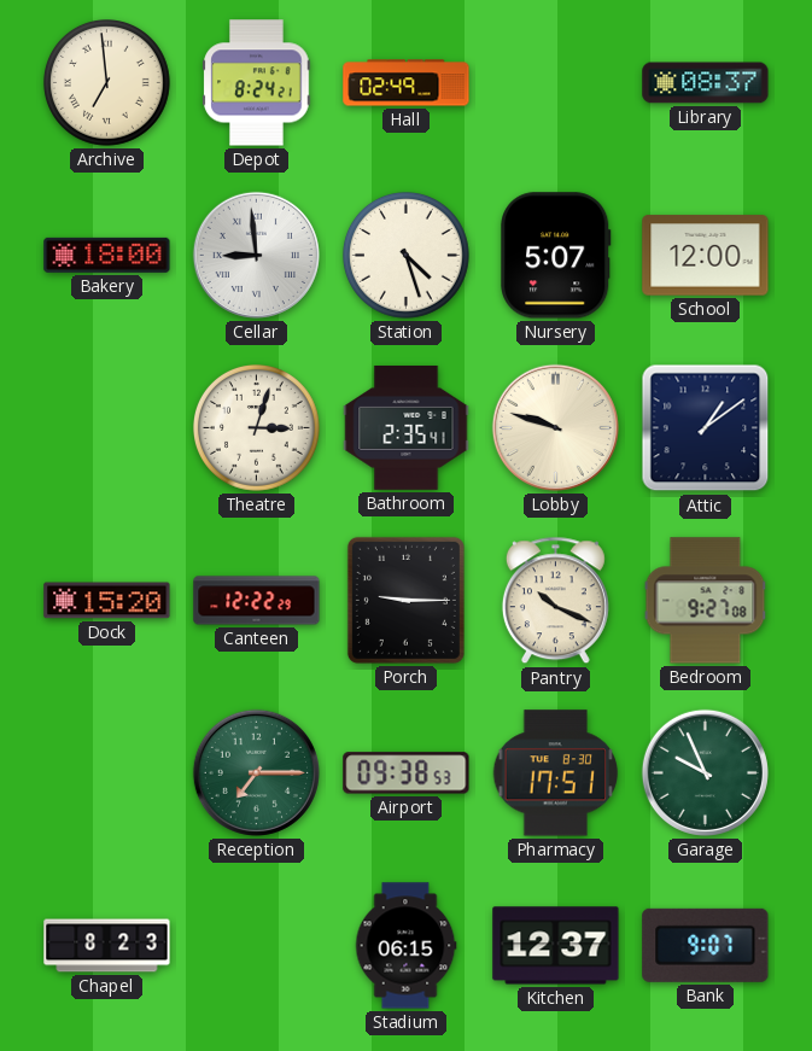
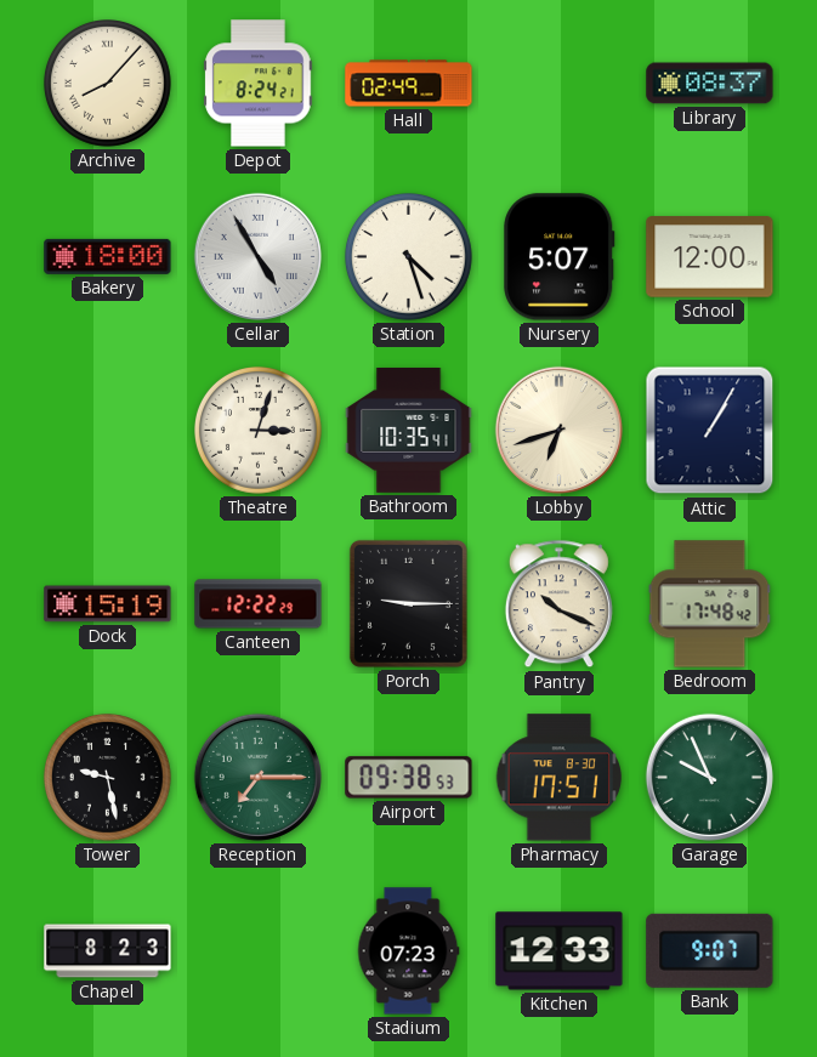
Archive: 6:59 -> 8:07
Cellar: 8:59 -> 4:55
Bathroom: 2:35 -> 10:35
Lobby: 9:48 -> 6:42
Attic: 1:09 -> 1:05
Dock: 15:20 -> 15:19
Bedroom: 9:27 -> 17:48
Tower: none -> 9:28
Stadium: 06:15 -> 07:23
Kitchen: 12:37 -> 12:33
